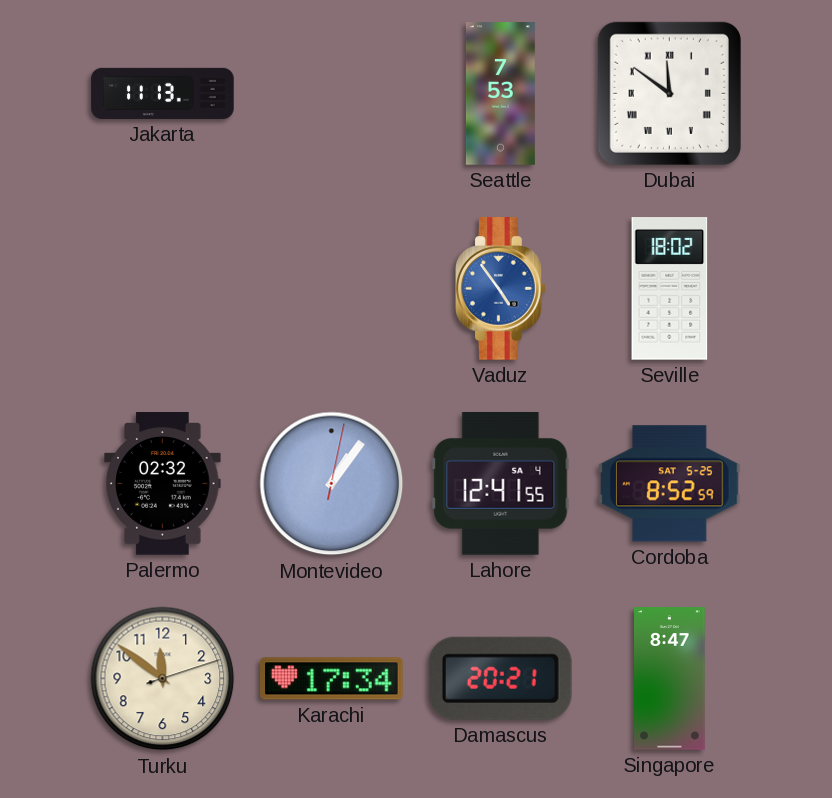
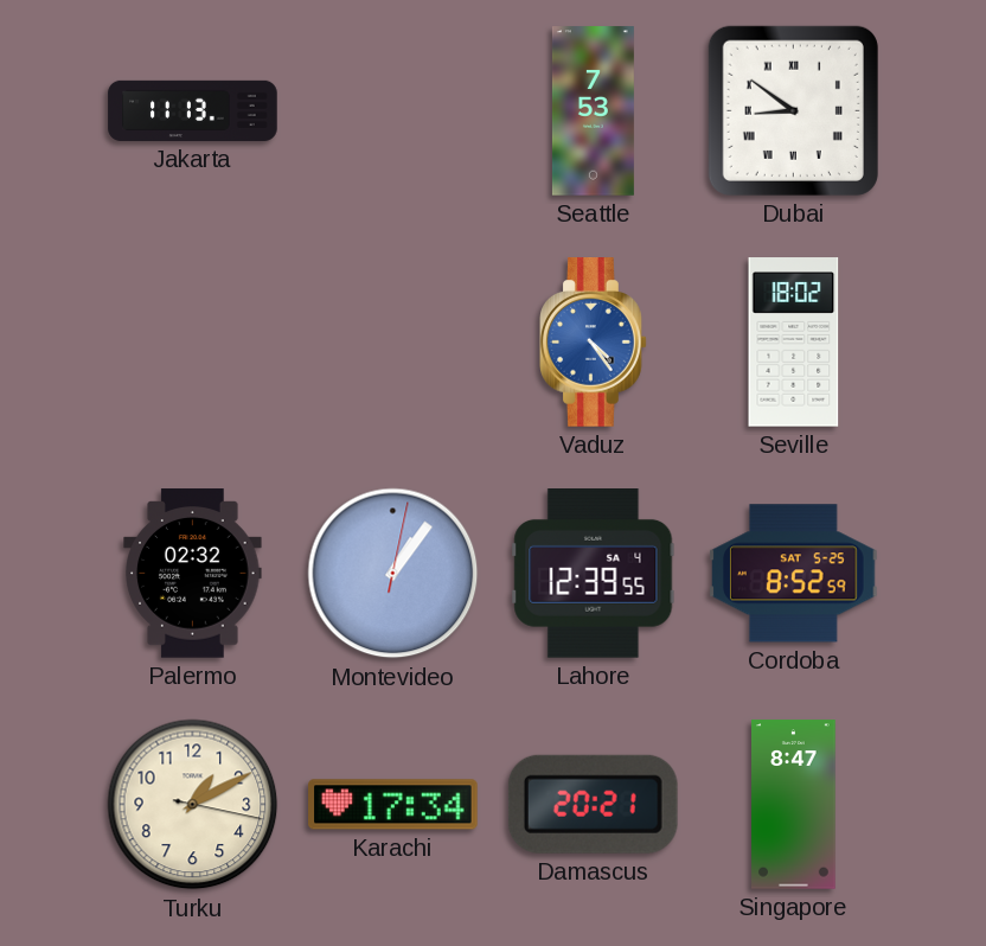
Dubai: 11:51 -> 8:51
Vaduz: 4:54 -> 4:24
Lahore: 12:41 -> 12:39
Turku: 11:51 -> 1:10
